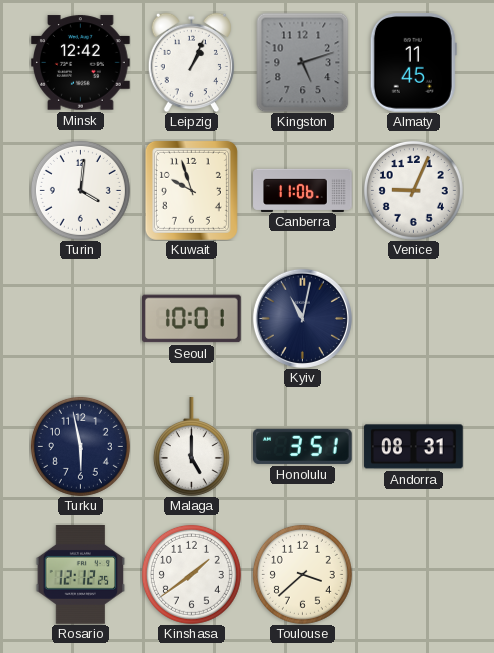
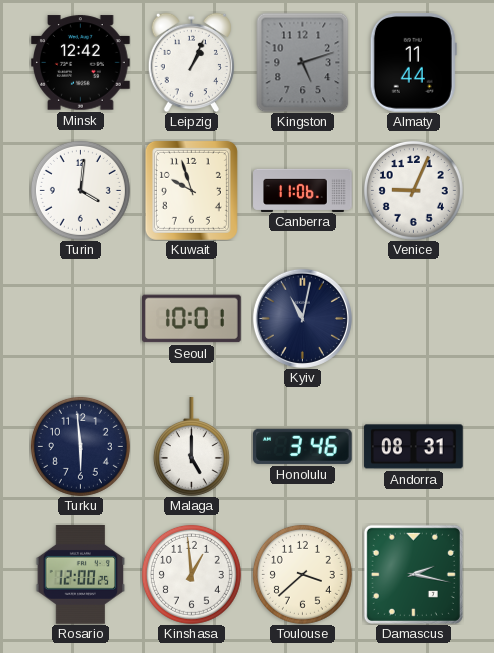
Almaty: 11:45 -> 11:44
Turku: 5:58 -> 5:59
Honolulu: 3:51 -> 3:46
Rosario: 12:12 -> 12:00
Kinshasa: 1:39 -> 12:59
Damascus: none -> 2:17
